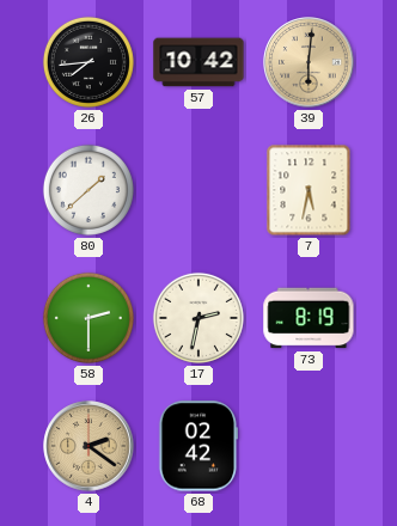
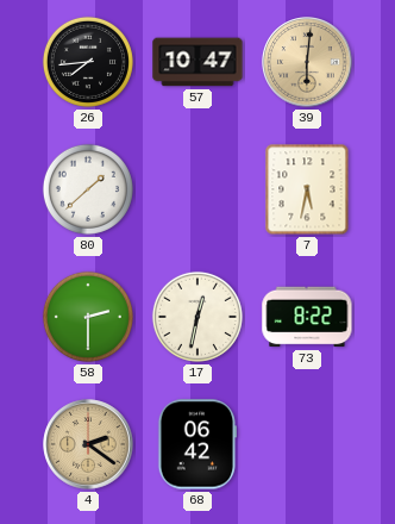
57: 10:42 -> 10:47
17: 2:32 -> 12:32
73: 8:19 -> 8:22
68: 02:42 -> 06:42
